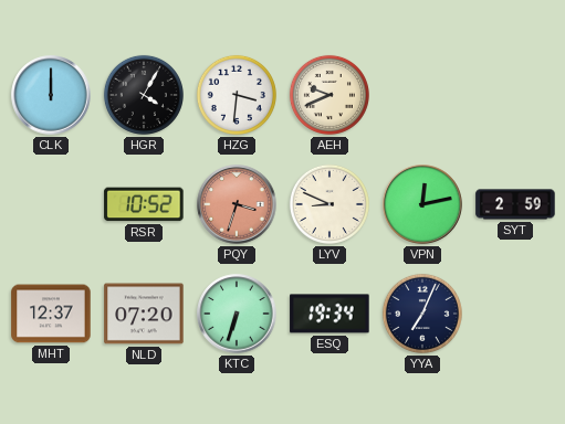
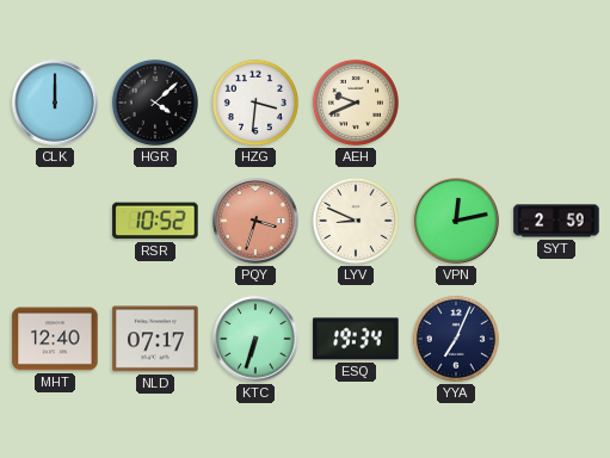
HGR: 4:05 -> 4:08
MHT: 12:37 -> 12:40
NLD: 07:20 -> 07:17
